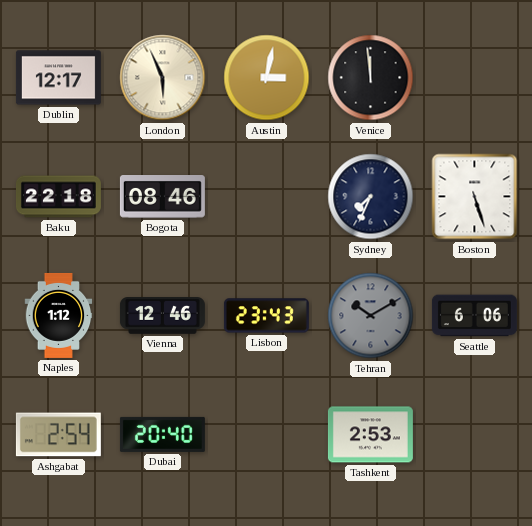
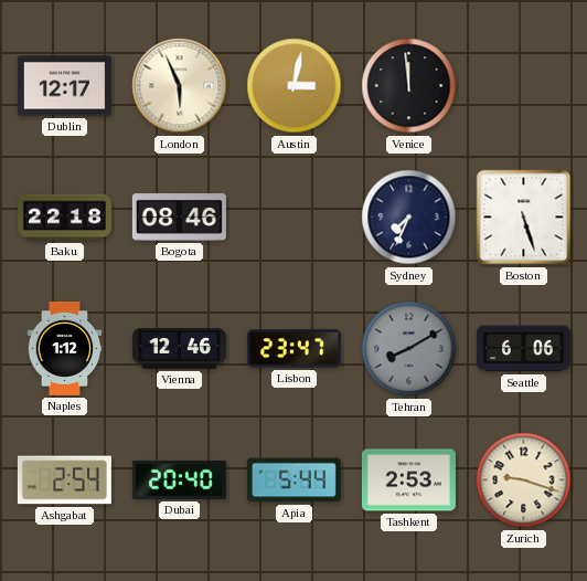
Lisbon: 23:43 -> 23:47
Tehran: 10:10 -> 8:10
Apia: none -> 5:44
Zurich: none -> 9:18
